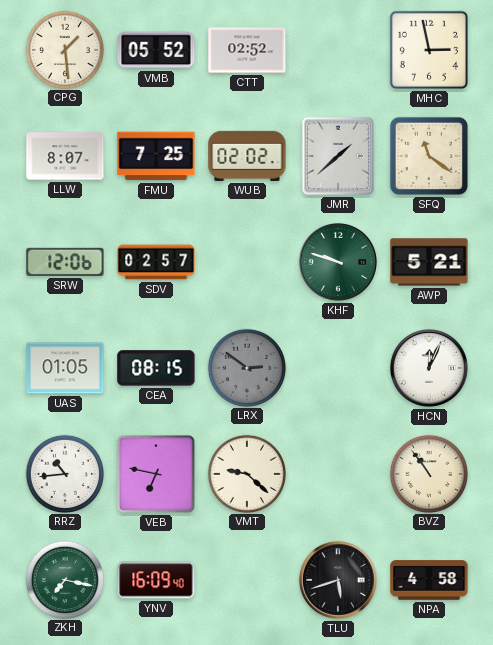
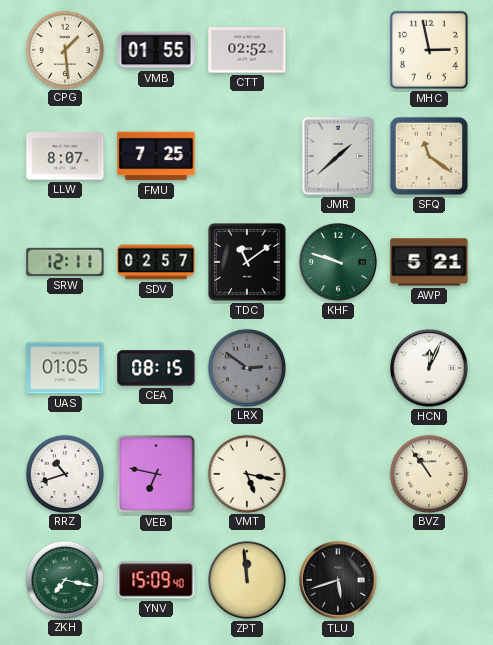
VMB: 05:52 -> 01:55
WUB: 02:02 -> none
SRW: 12:06 -> 12:11
TDC: none -> 11:09
RRZ: 10:44 -> 10:42
VMT: 9:22 -> 5:17
YNV: 16:09 -> 15:09
ZPT: none -> 11:59
NPA: 4:58 -> none
